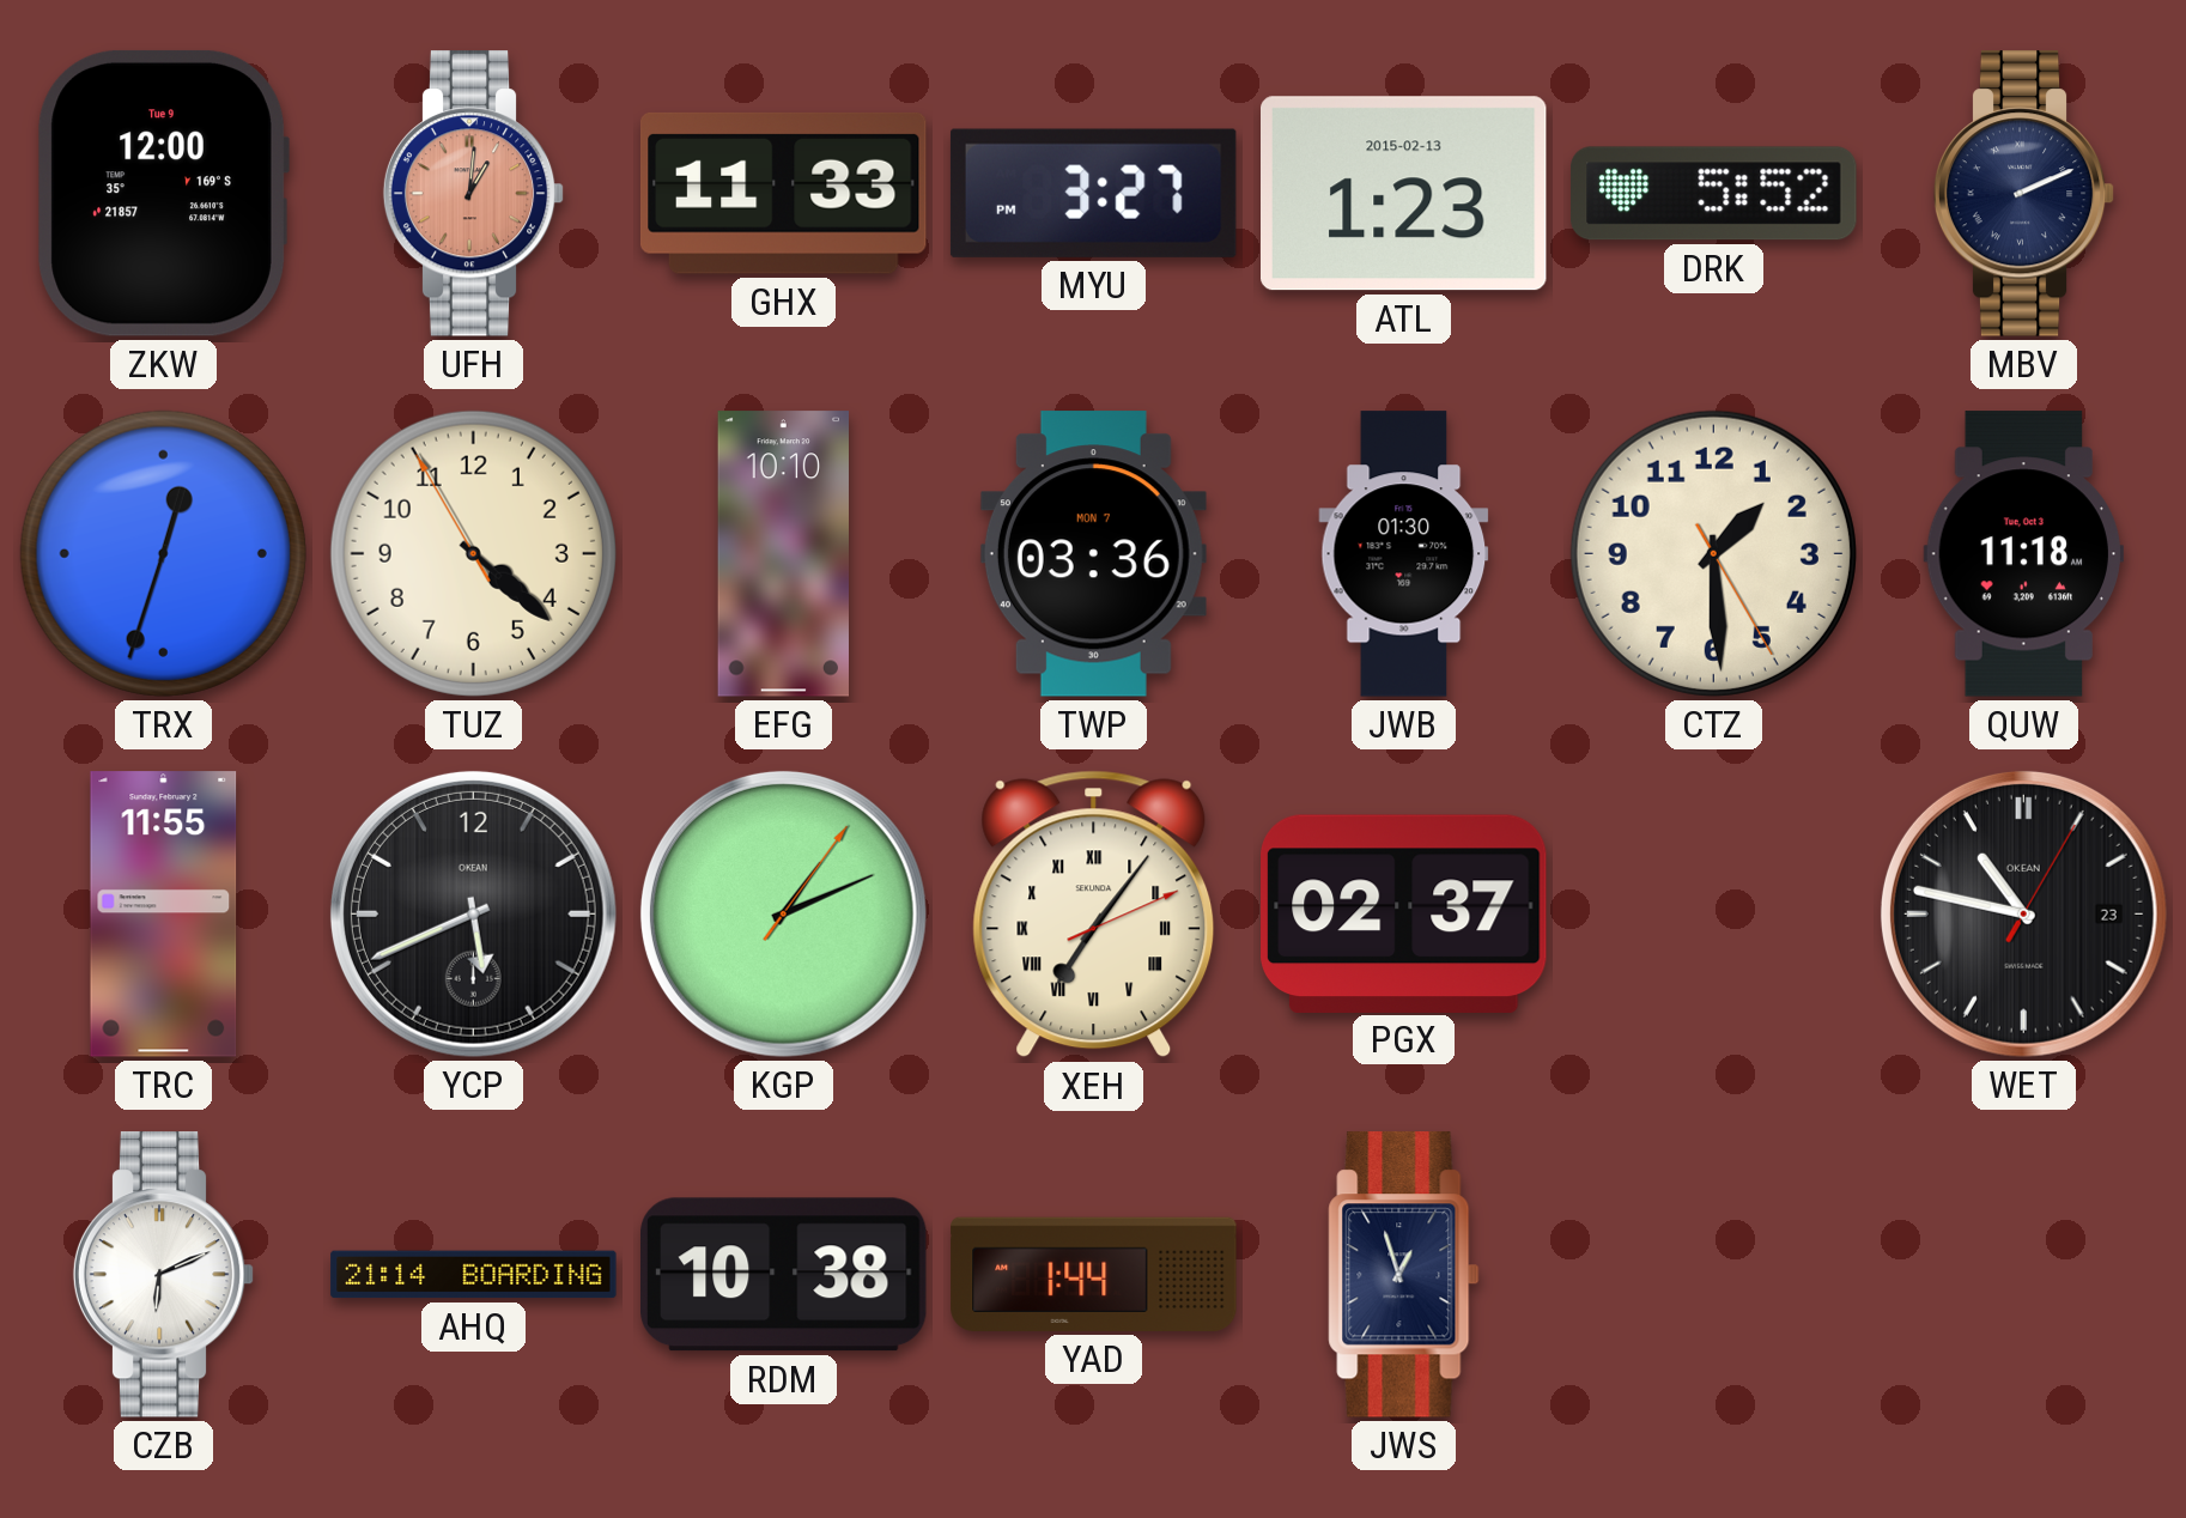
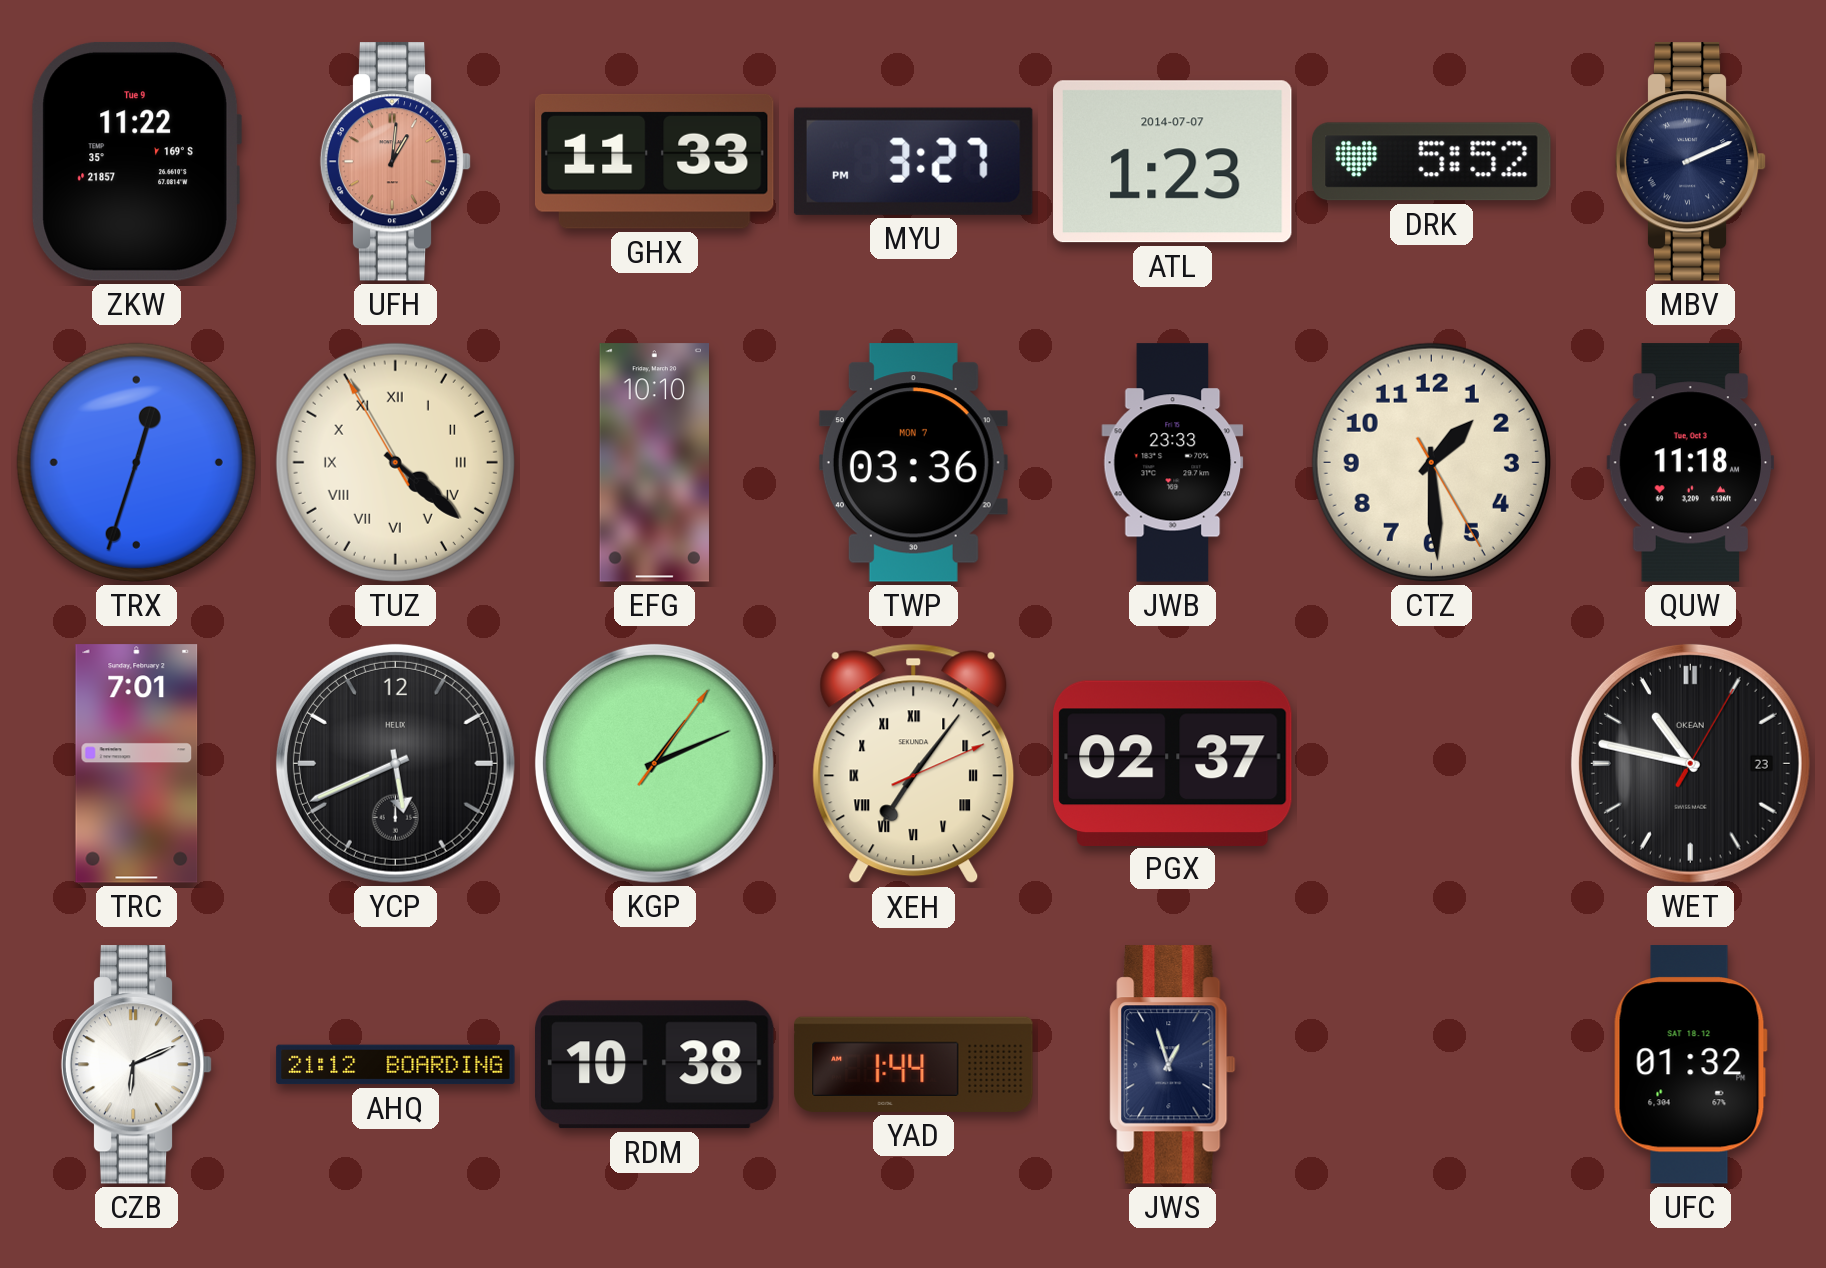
ZKW: 12:00 -> 11:22
ATL date: 2015-02-13 -> 2014-07-07
TUZ numerals: Arabic -> Roman
JWB: 01:30 -> 23:33
TRC: 11:55 -> 7:01
YCP brand: OKEAN -> HELIX
AHQ: 21:14 -> 21:12
UFC: none -> 01:32
